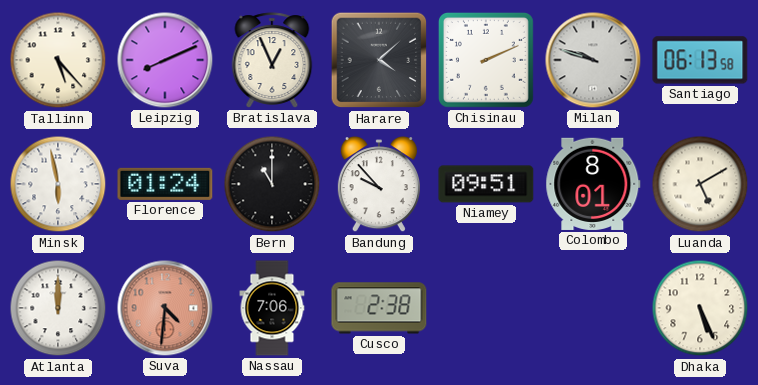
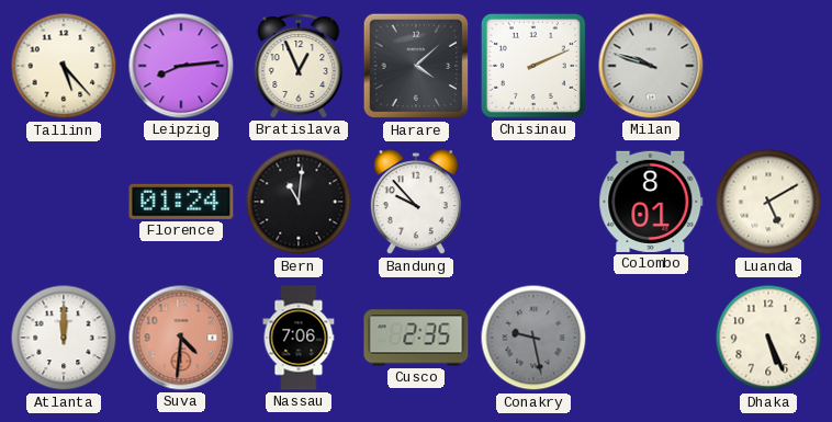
Leipzig: 8:11 -> 8:14
Santiago: 06:13 -> none
Minsk: 5:58 -> none
Bern: 11:00 -> 11:01
Niamey: 09:51 -> none
Cusco: 2:38 -> 2:35
Conakry: none -> 9:28
